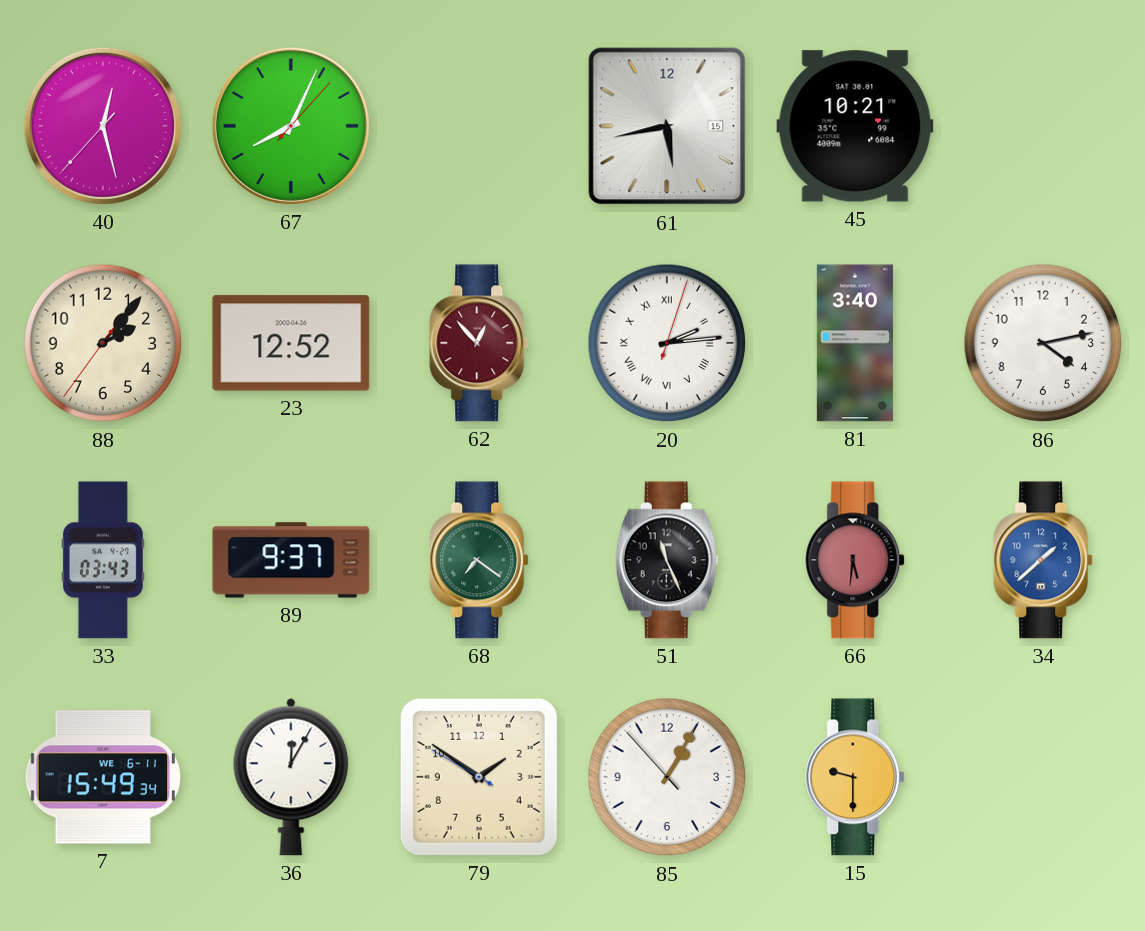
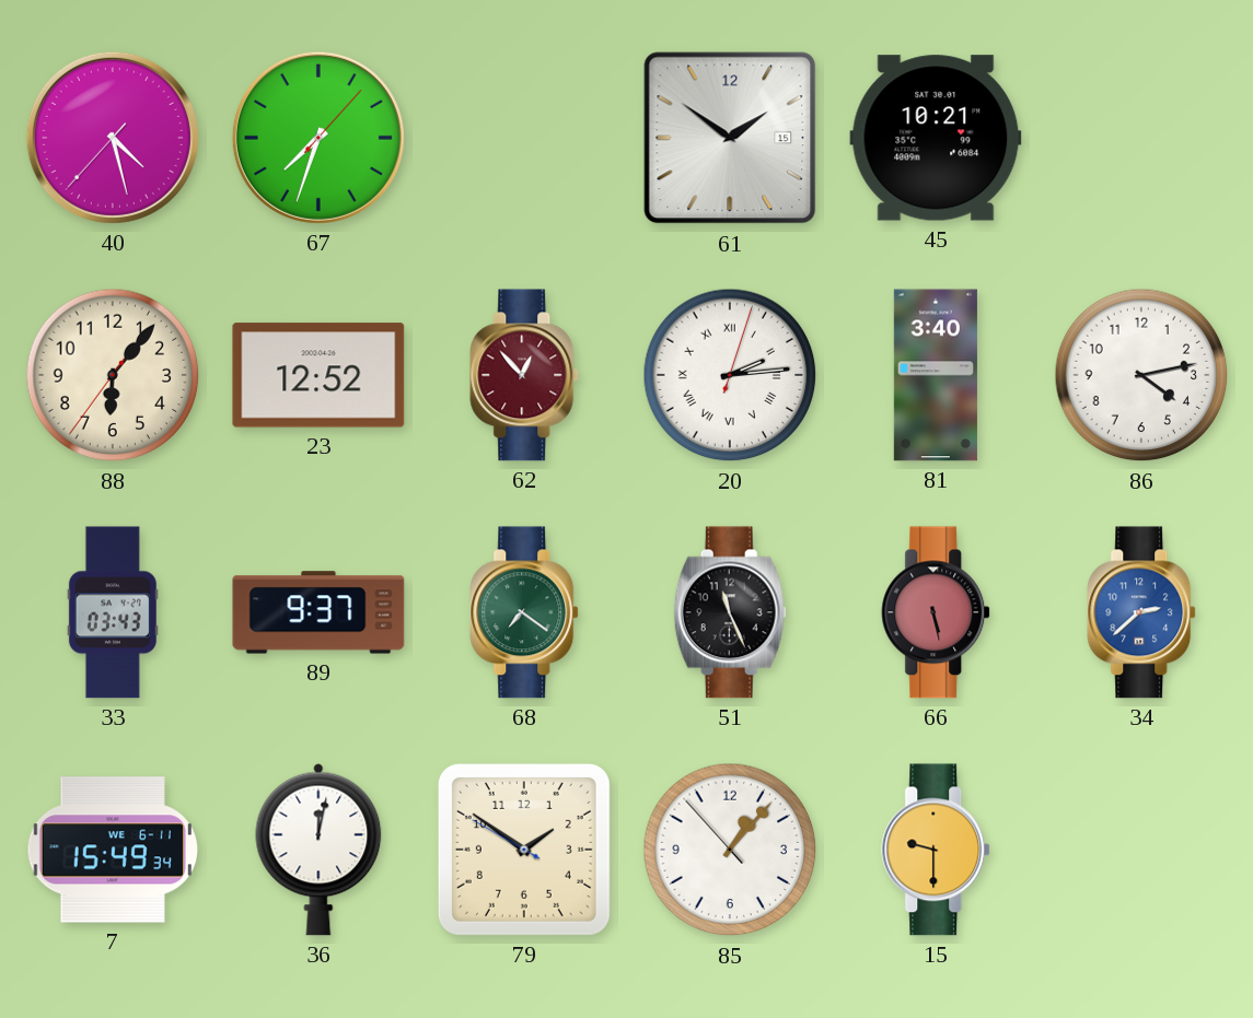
40: 12:27 -> 4:27
67: 8:04 -> 7:33
61: 5:43 -> 1:51
88: 2:06 -> 6:06
66: 5:31 -> 5:28
34: 1:38 -> 2:38
36: 12:05 -> 12:02
85: 1:04 -> 1:06
